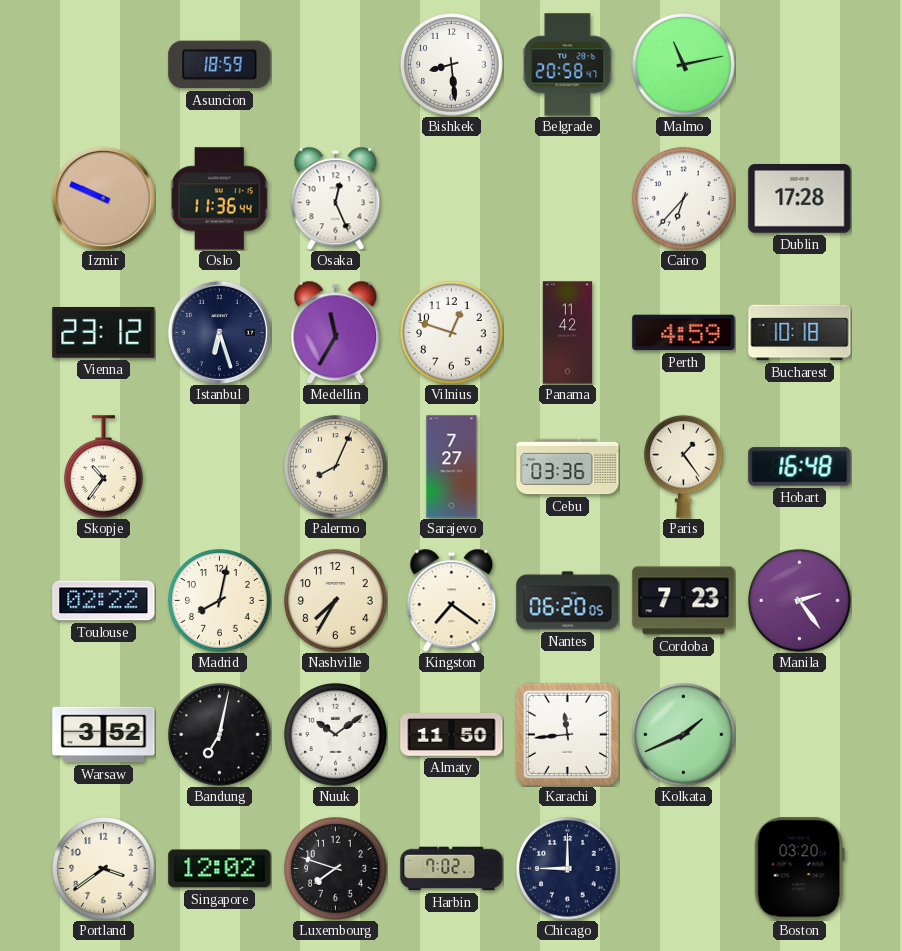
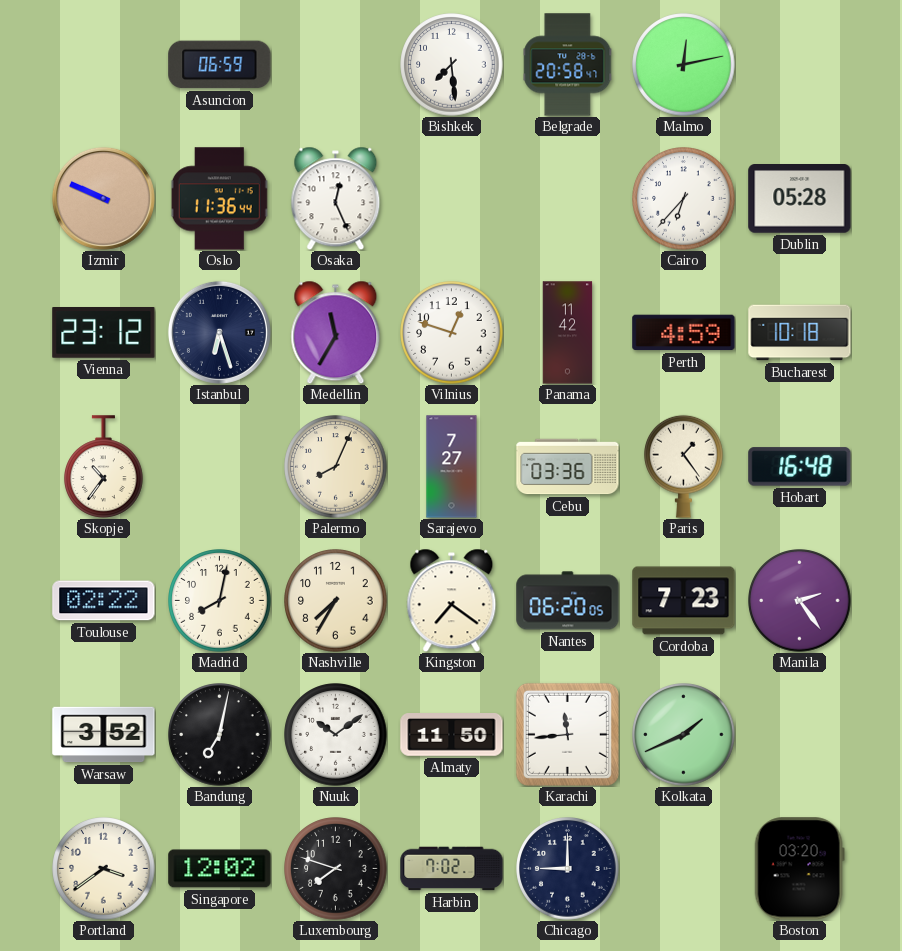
Asuncion: 18:59 -> 06:59
Bishkek: 8:29 -> 7:29
Malmo: 11:13 -> 12:13
Dublin: 17:28 -> 05:28
